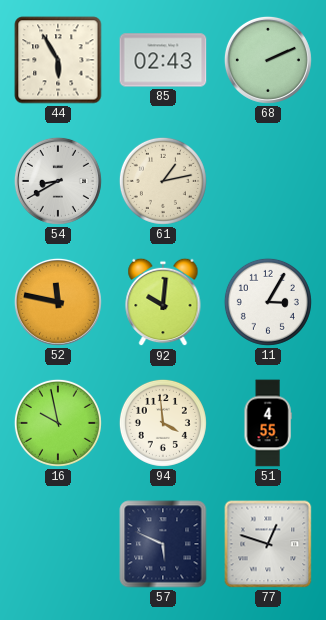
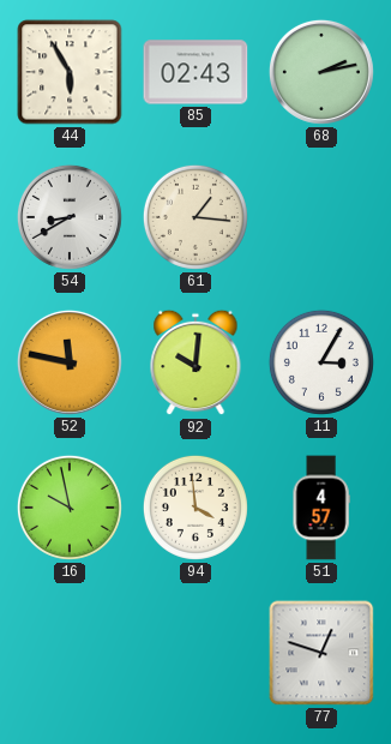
68: 2:11 -> 2:13
61: 1:13 -> 1:16
51: 4:55 -> 4:57
57: 5:49 -> none
